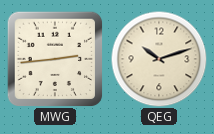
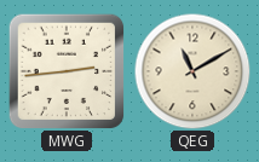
QEG: 10:12 -> 11:10
